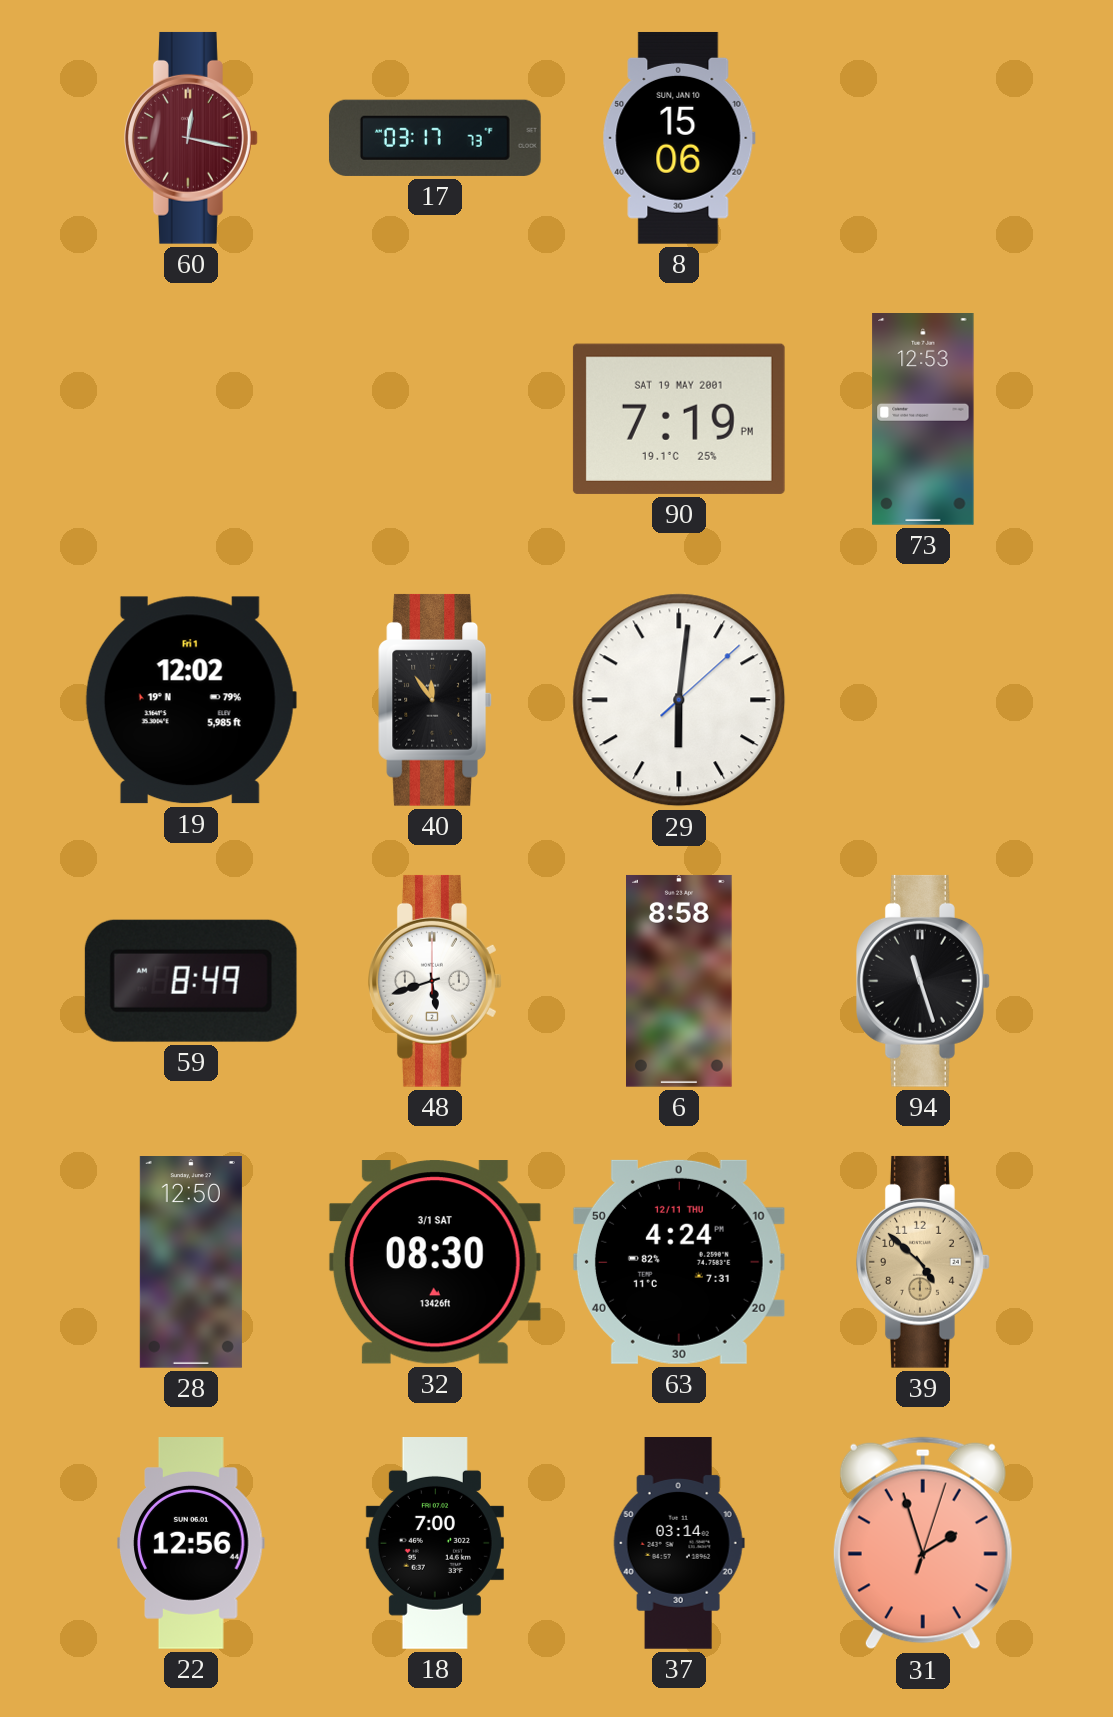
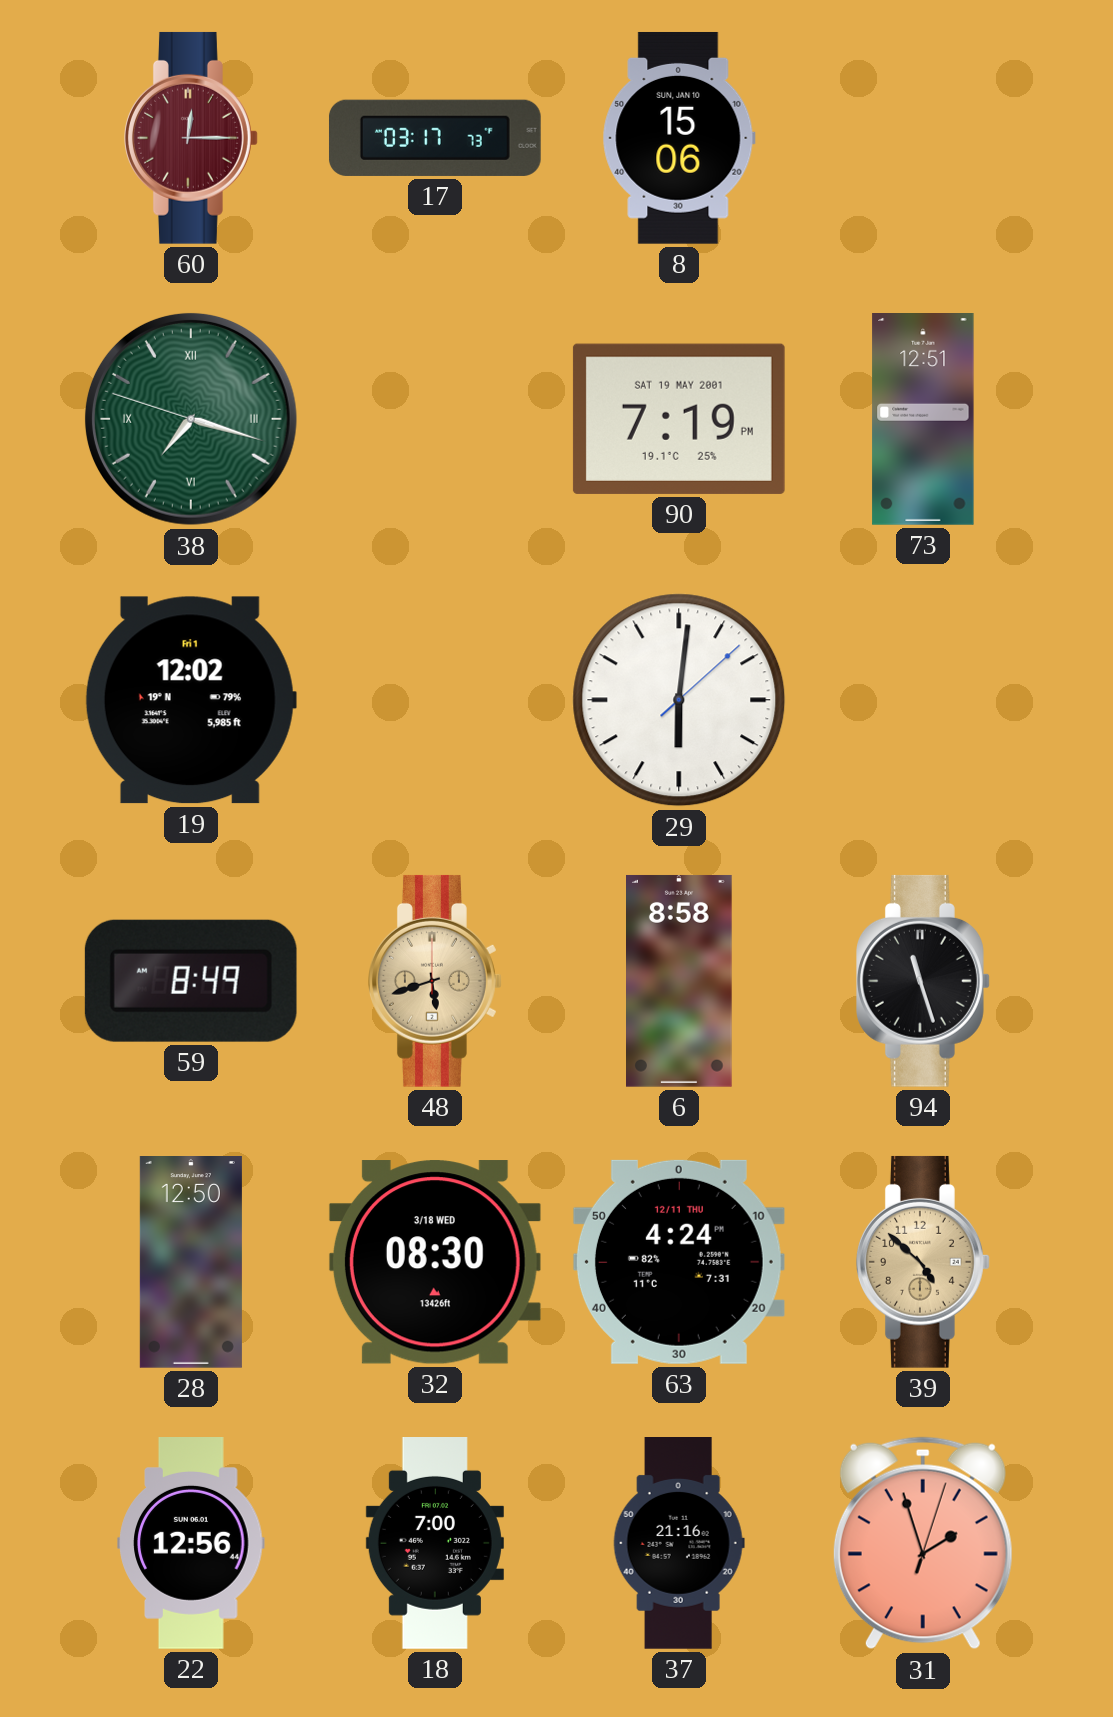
60: 12:17 -> 12:15
38: none -> 7:17
73: 12:53 -> 12:51
40: 11:54 -> none
48 dial: white -> champagne
32 date: 3/1 SAT -> 3/18 WED
37: 03:14 -> 21:16
